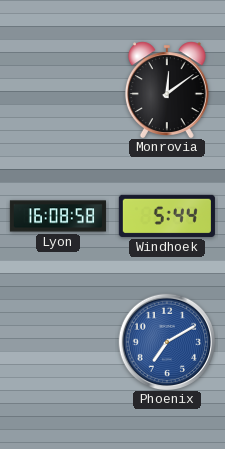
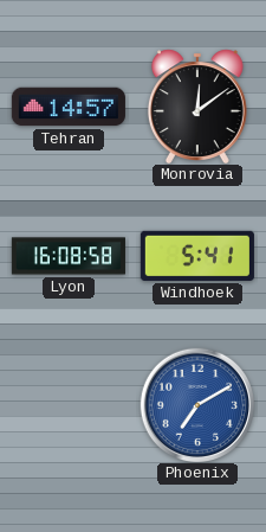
Tehran: none -> 14:57
Windhoek: 5:44 -> 5:41
